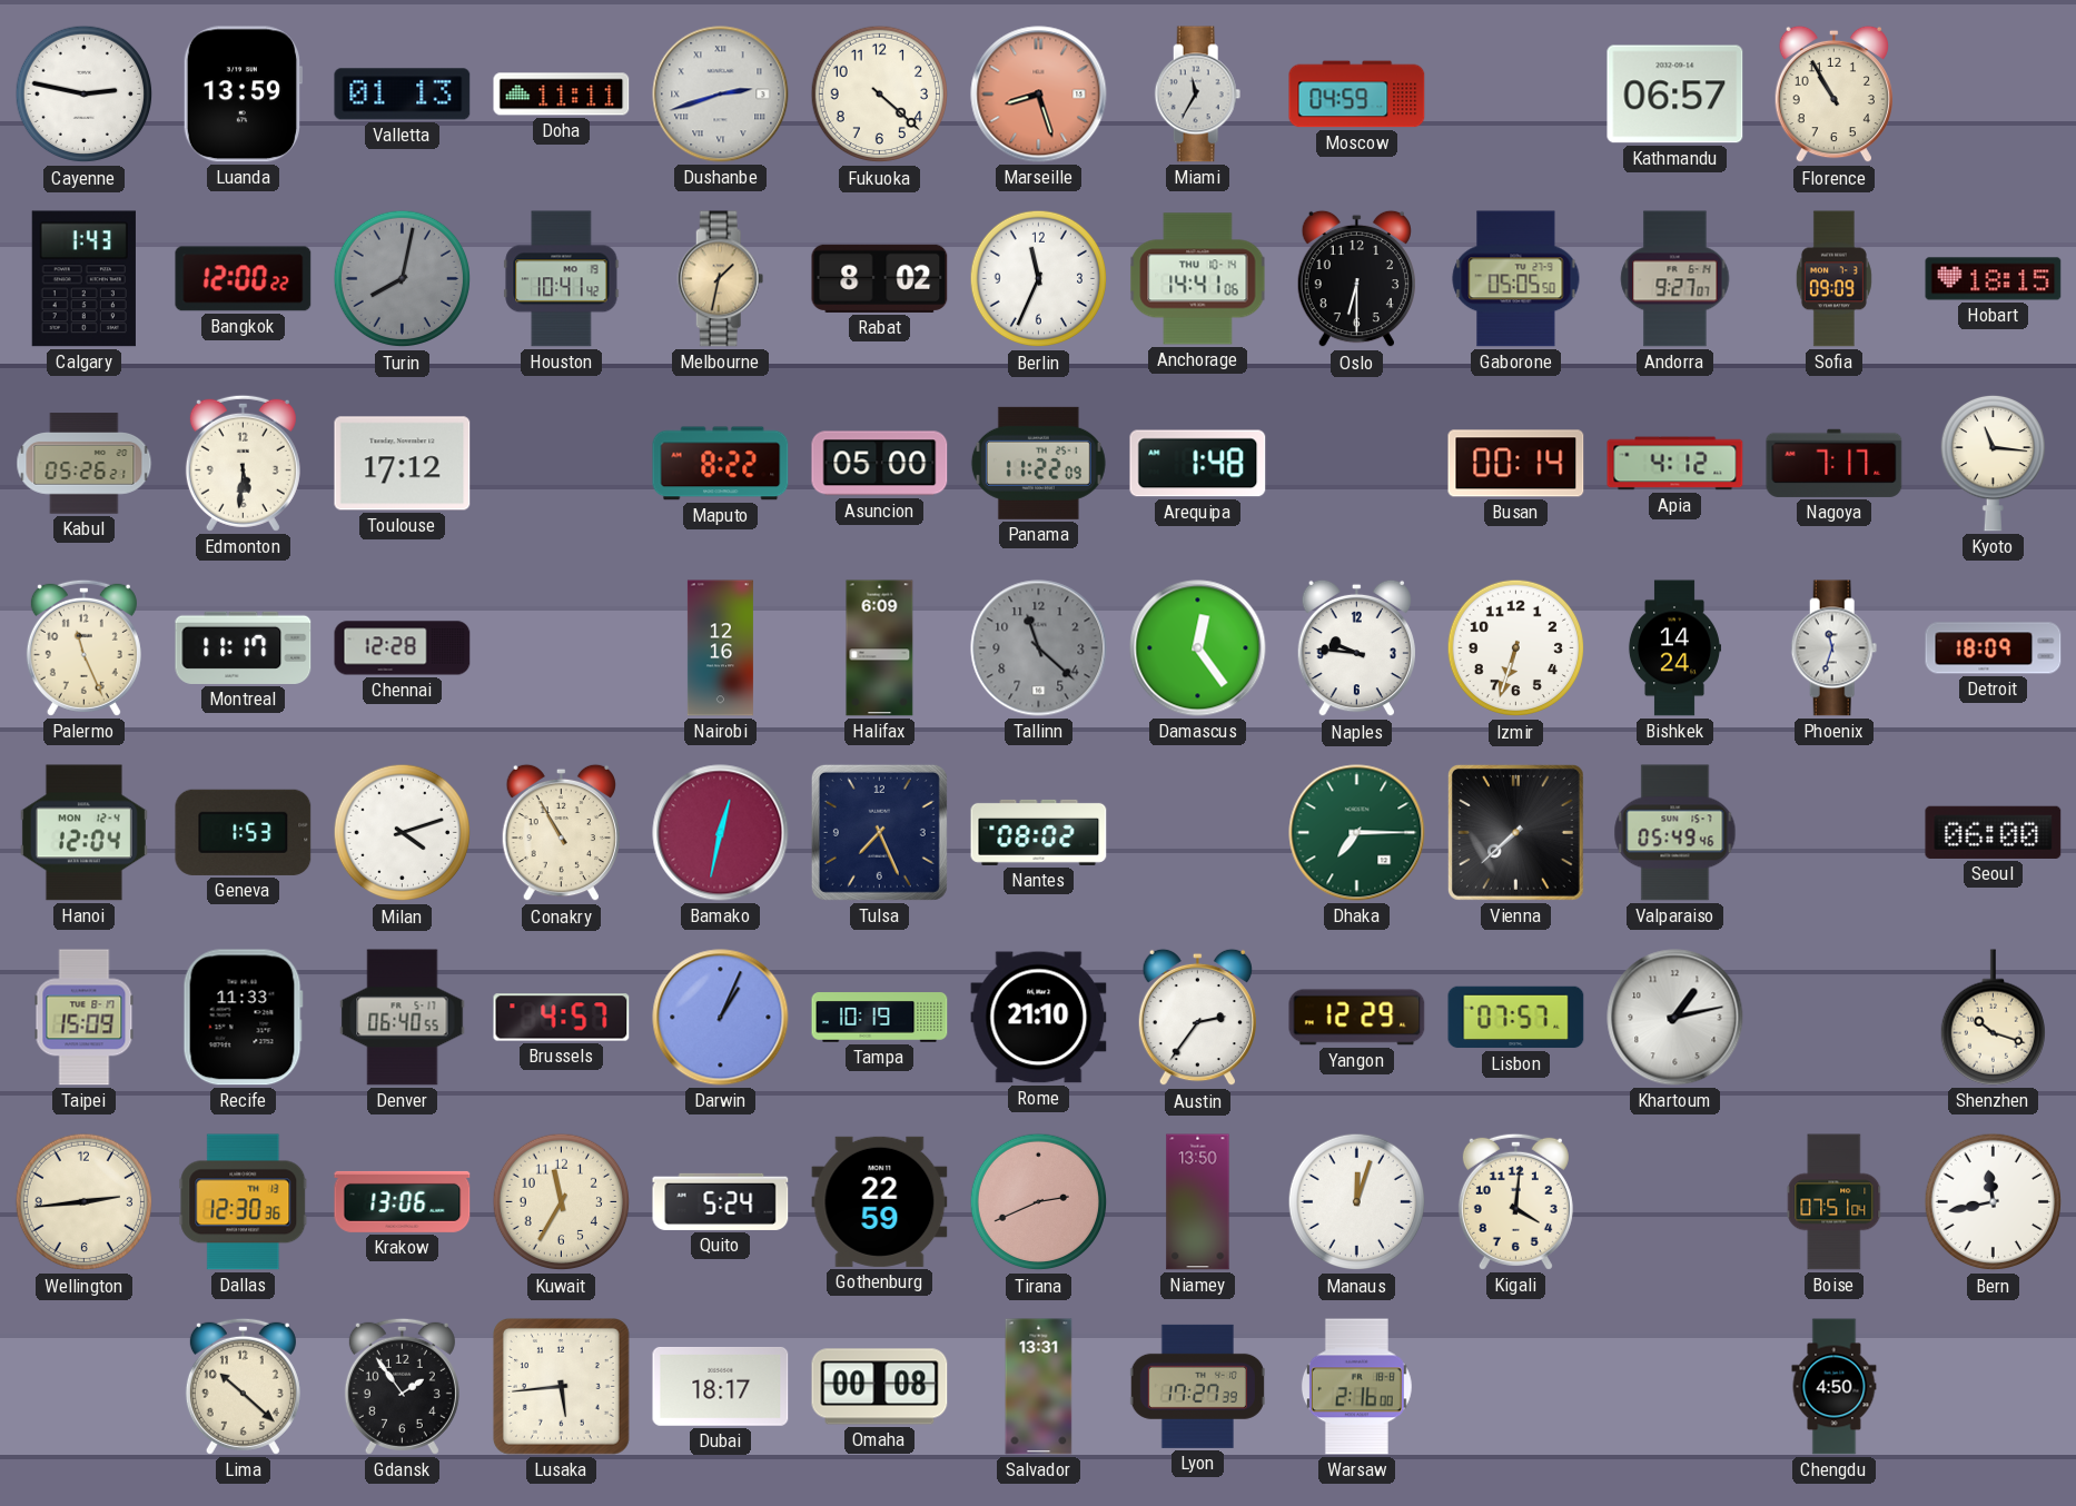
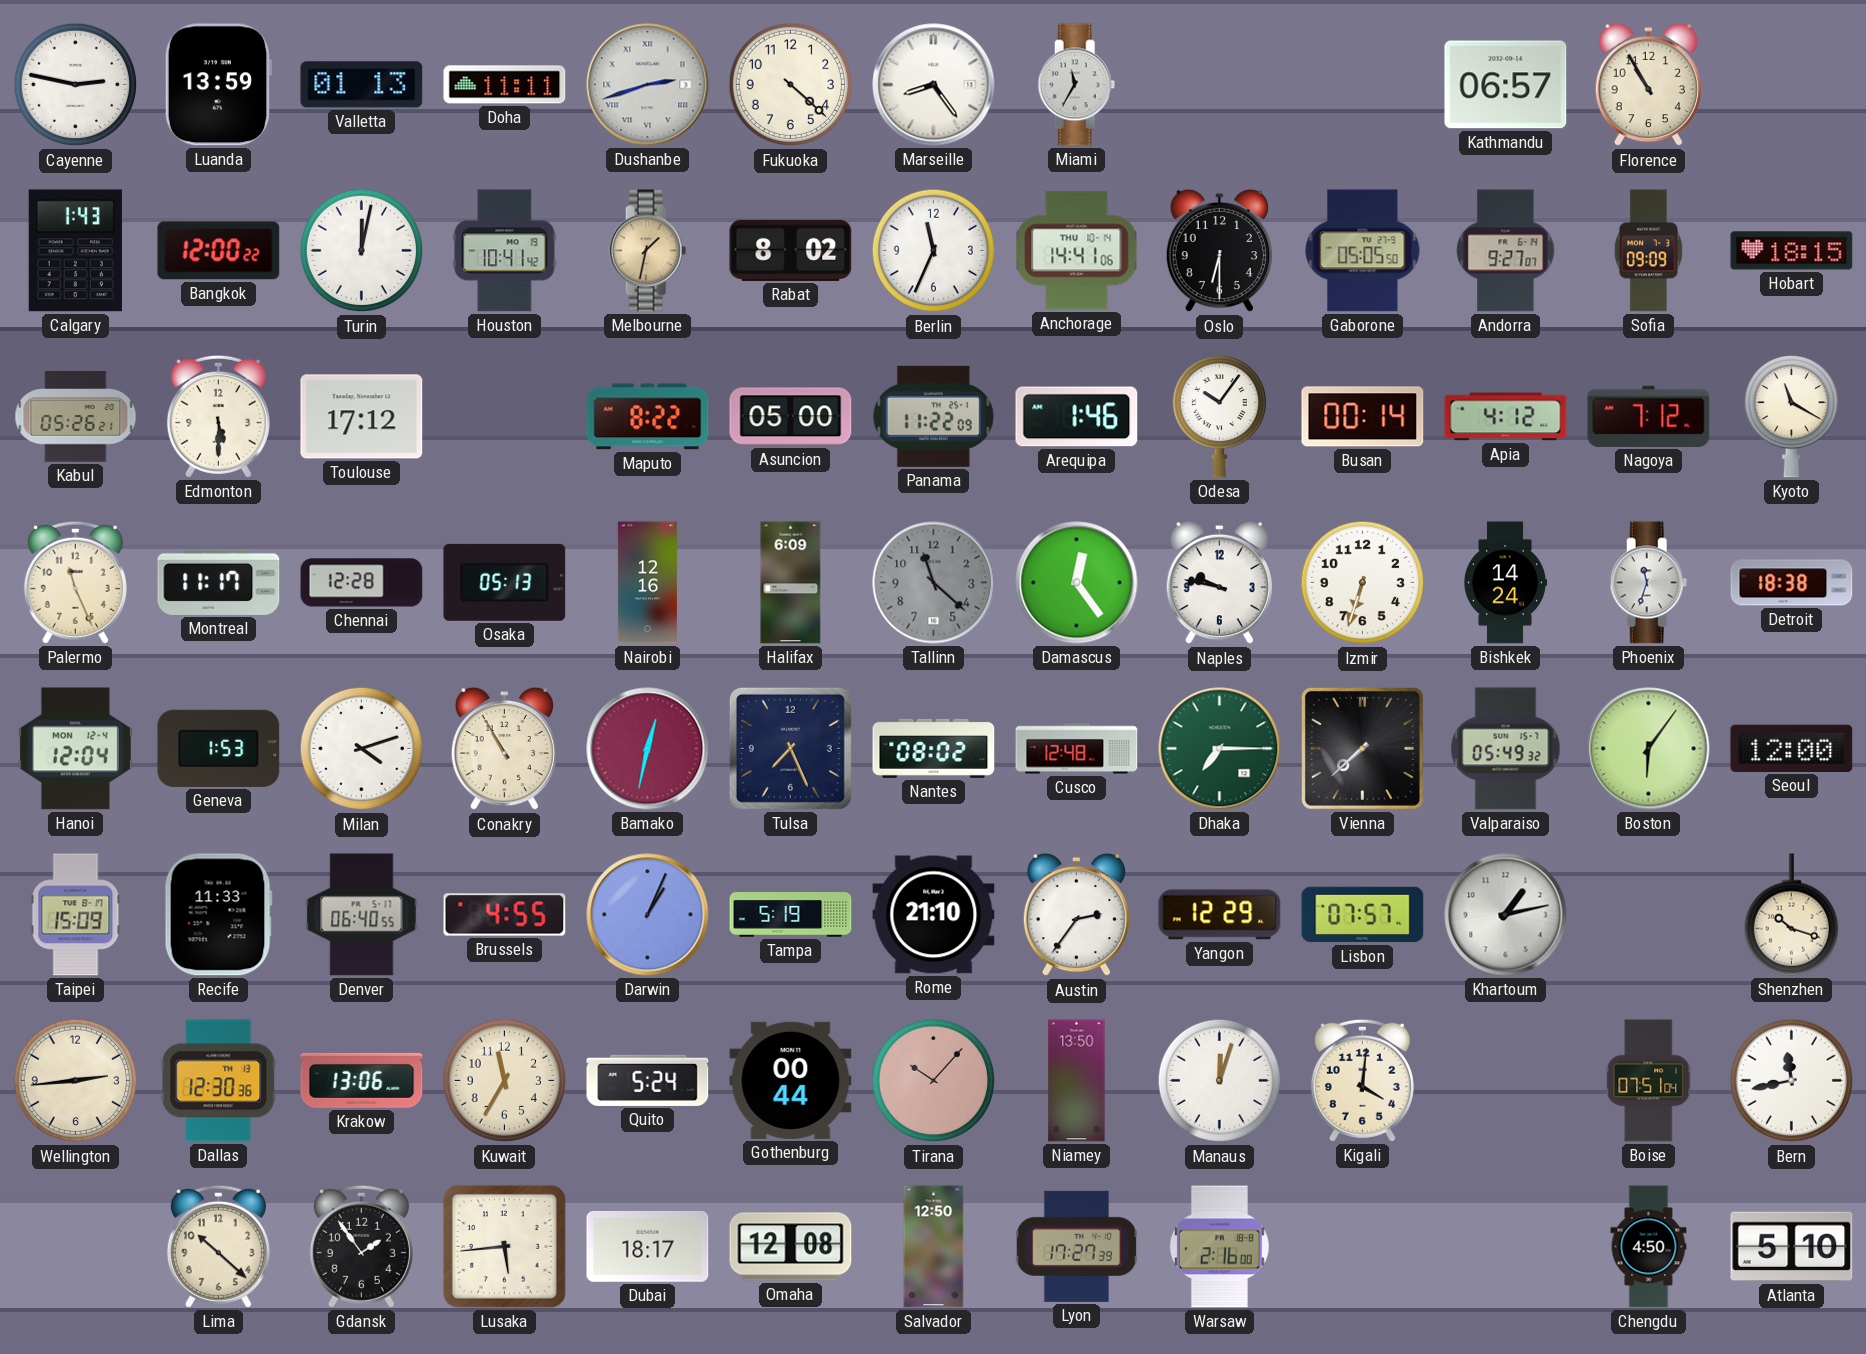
Marseille: 8:27 -> 8:24
Marseille dial: salmon -> white
Moscow: 04:59 -> none
Turin: 8:02 -> 12:02
Turin dial: grey -> white
Edmonton: 5:31 -> 5:30
Arequipa: 1:48 -> 1:46
Odesa: none -> 10:06
Nagoya: 7:17 -> 7:12
Kyoto: 11:16 -> 11:20
Osaka: none -> 05:13
Naples: 9:46 -> 9:47
Detroit: 18:09 -> 18:38
Cusco: none -> 12:48
Valparaiso: 05:49:46 -> 05:49:32
Boston: none -> 6:06
Seoul: 06:00 -> 12:00
Brussels: 4:57 -> 4:55
Tampa: 10:19 -> 5:19
Gothenburg: 22:59 -> 00:44
Tirana: 2:41 -> 10:07
Omaha: 00:08 -> 12:08
Salvador: 13:31 -> 12:50
Atlanta: none -> 5:10
